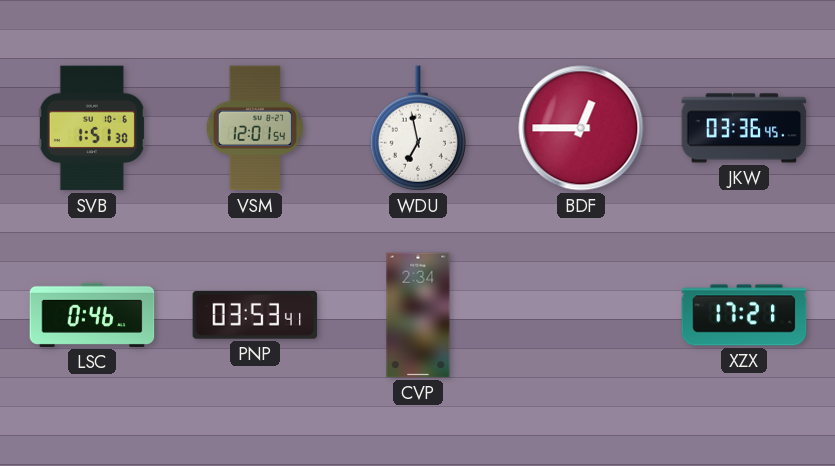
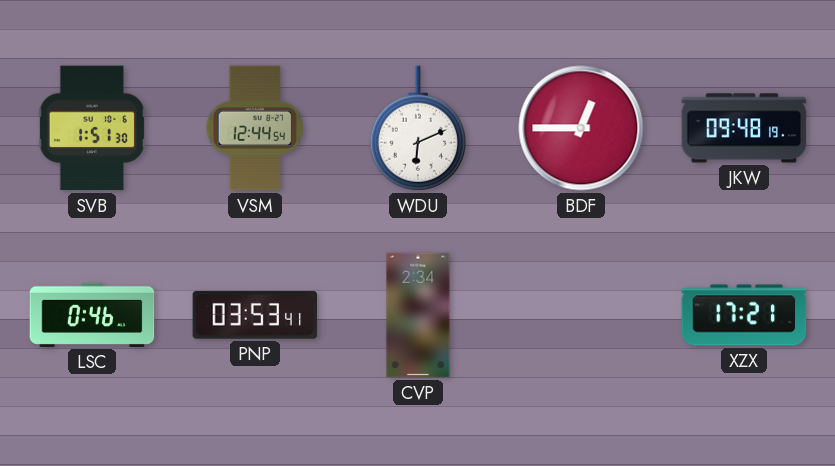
VSM: 12:01 -> 12:44
WDU: 6:58 -> 6:11
JKW: 03:36 -> 09:48
